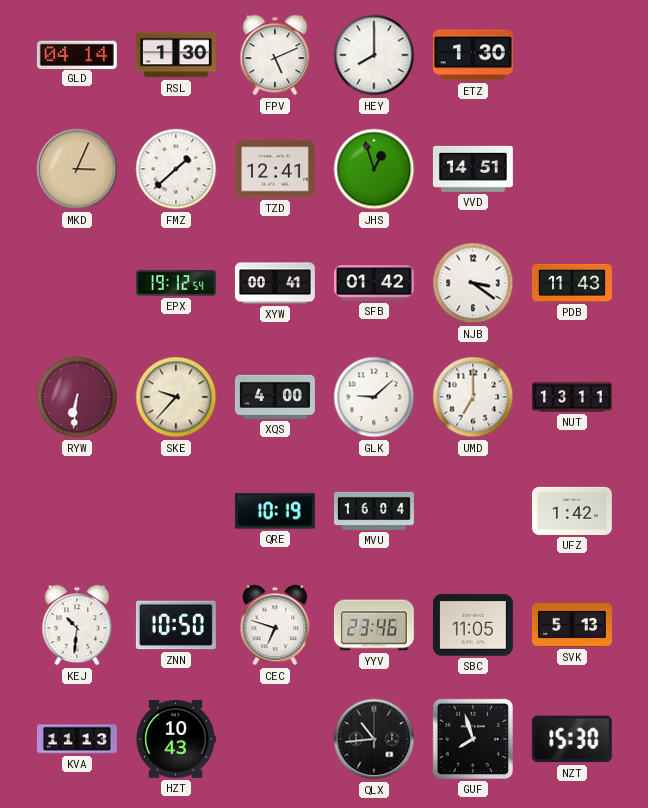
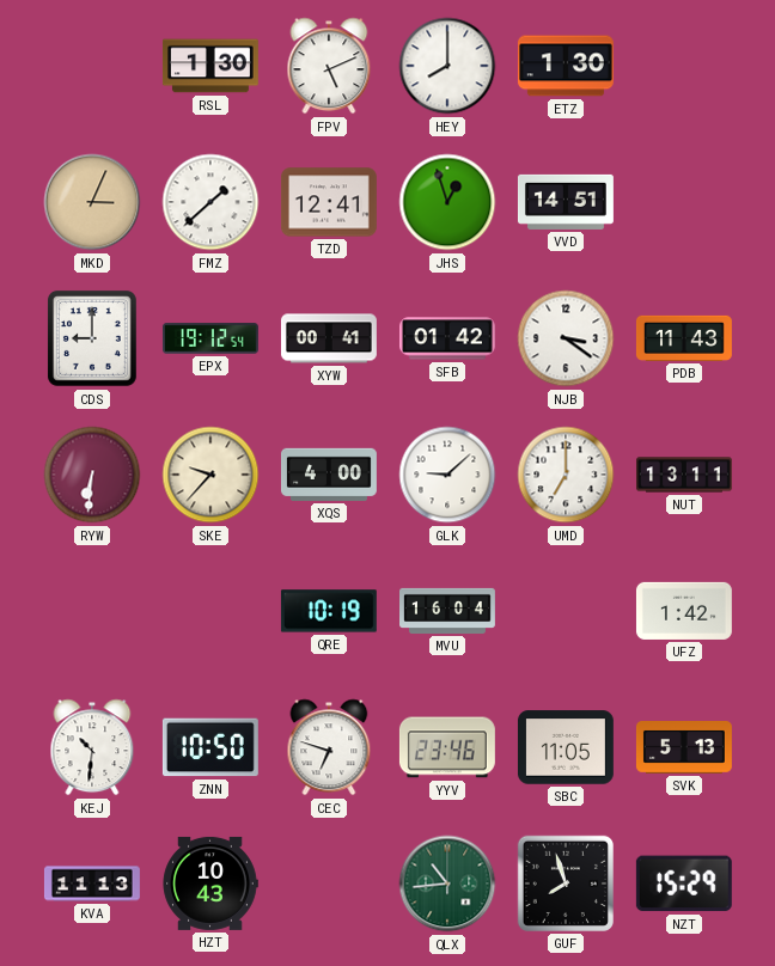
GLD: 04:14 -> none
CDS: none -> 9:00
QLX dial: black -> green
NZT: 15:30 -> 15:29
